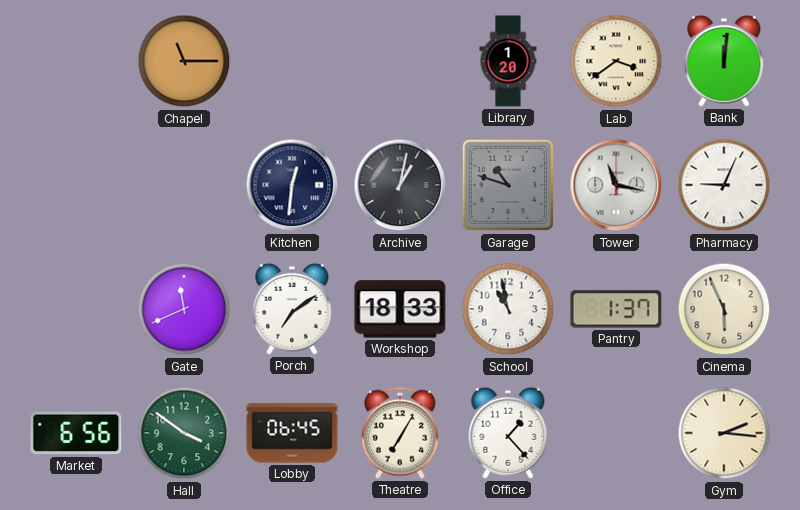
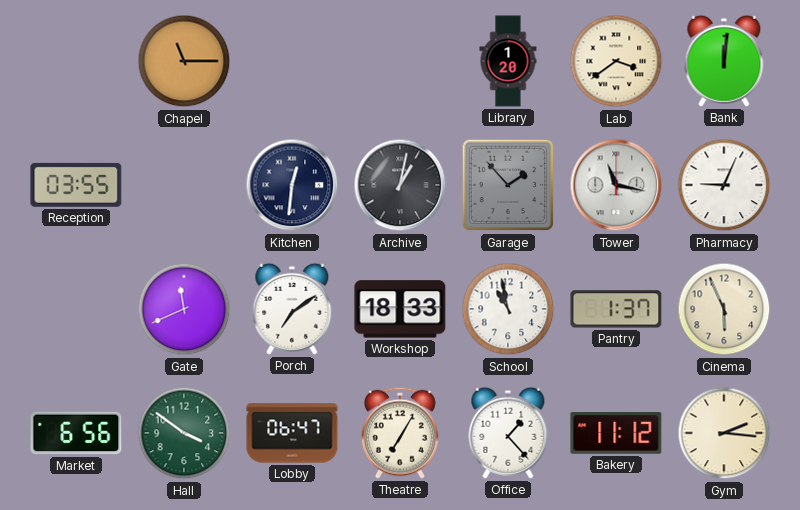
Reception: none -> 03:55
Garage: 10:48 -> 1:53
Lobby: 06:45 -> 06:47
Bakery: none -> 11:12
